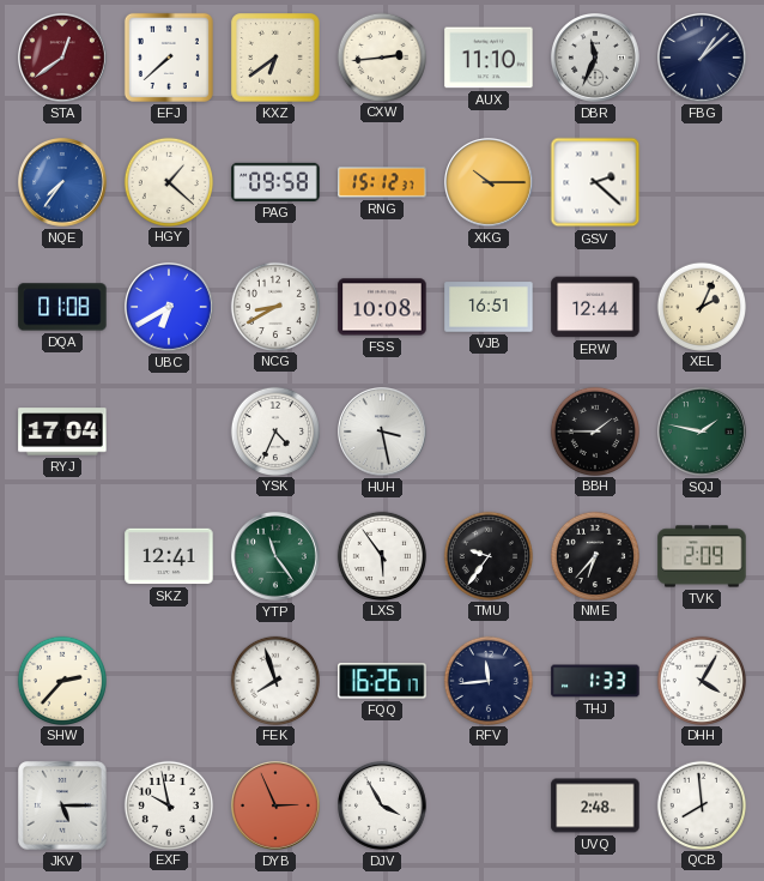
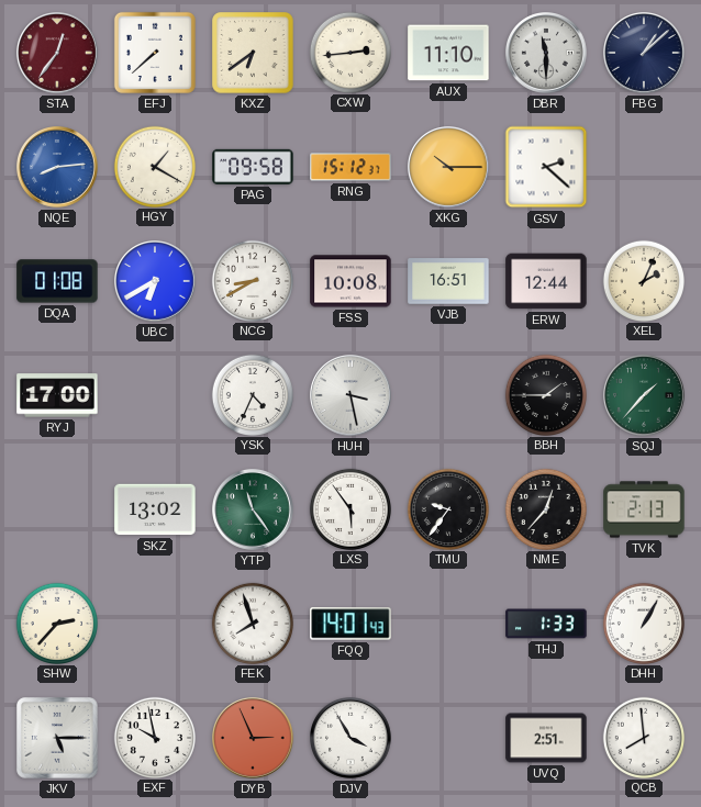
STA: 12:39 -> 12:36
DBR: 11:34 -> 11:30
NQE: 7:36 -> 8:14
HGY: 1:22 -> 1:20
RYJ: 17:04 -> 17:00
SQJ: 1:47 -> 1:37
SKZ: 12:41 -> 13:02
NME: 6:37 -> 12:37
TVK: 2:09 -> 2:13
FQQ: 16:26 -> 14:01
RFV: 11:44 -> none
DHH: 4:05 -> 1:05
UVQ: 2:48 -> 2:51
